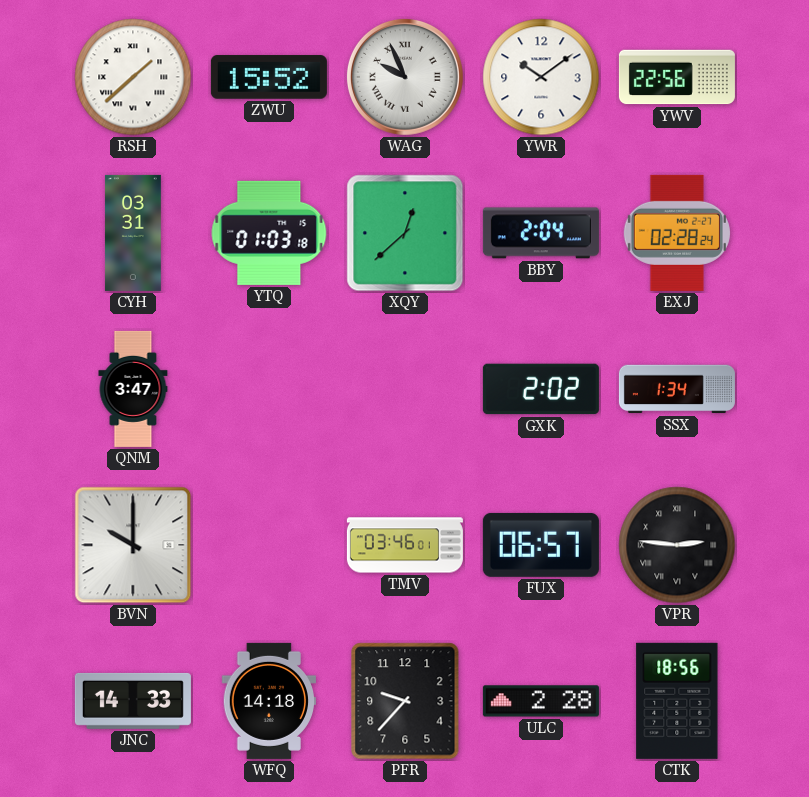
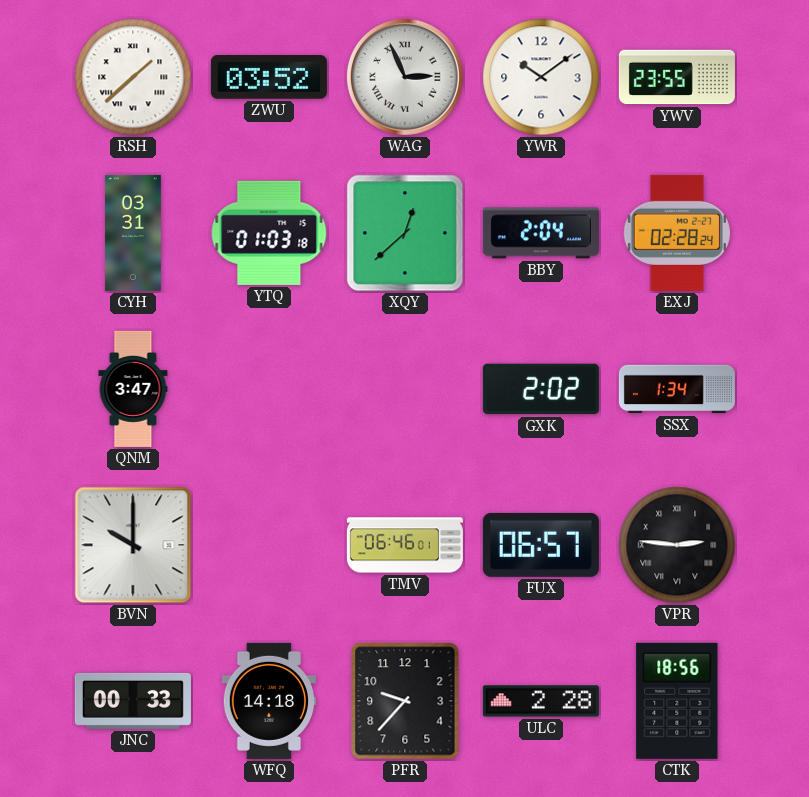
ZWU: 15:52 -> 03:52
WAG: 9:56 -> 2:56
YWV: 22:56 -> 23:55
TMV: 03:46 -> 06:46
JNC: 14:33 -> 00:33
